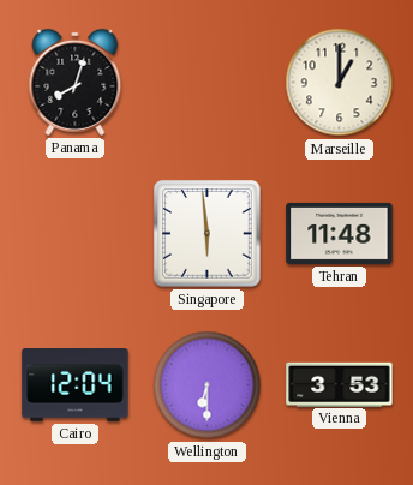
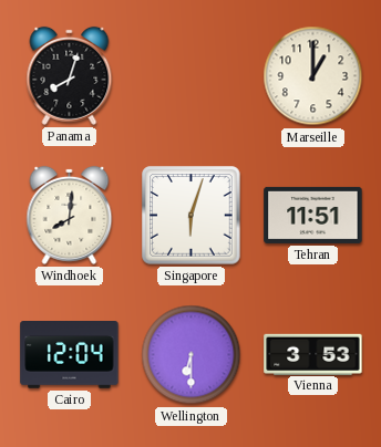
Windhoek: none -> 8:01
Singapore: 5:59 -> 6:03
Tehran: 11:48 -> 11:51
